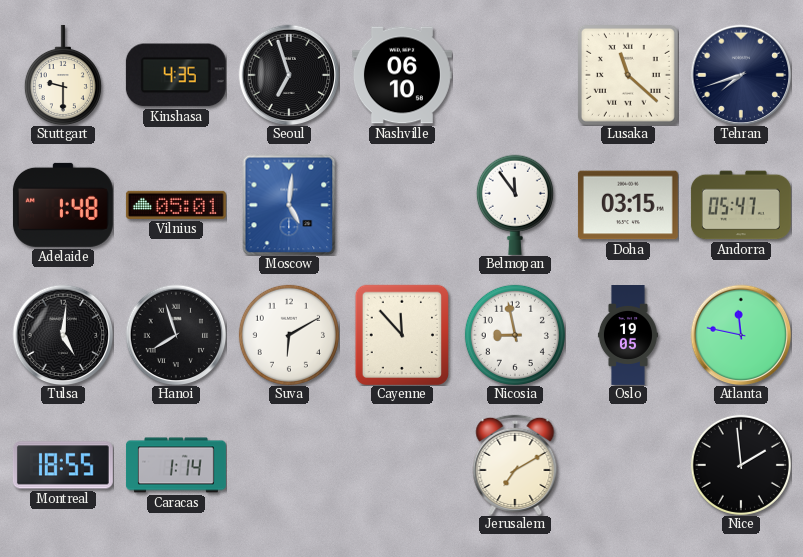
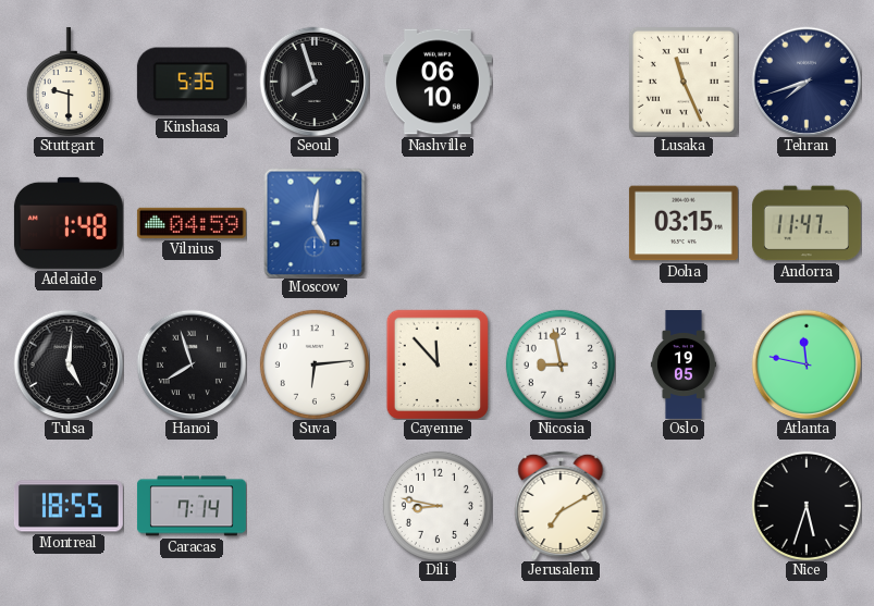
Kinshasa: 4:35 -> 5:35
Seoul: 6:57 -> 7:57
Lusaka: 11:22 -> 11:26
Vilnius: 05:01 -> 04:59
Belmopan: 11:54 -> none
Andorra: 05:47 -> 11:47
Suva: 6:10 -> 6:14
Caracas: 1:14 -> 7:14
Dili: none -> 8:47
Nice: 1:59 -> 5:33
